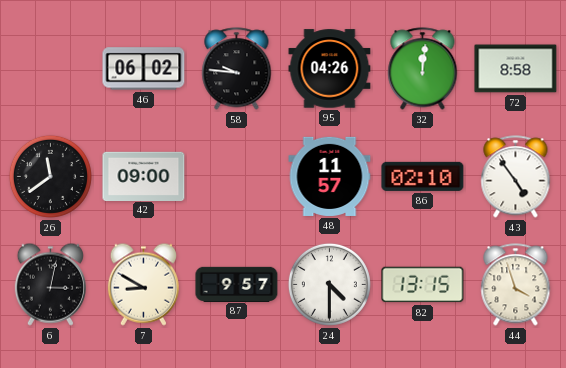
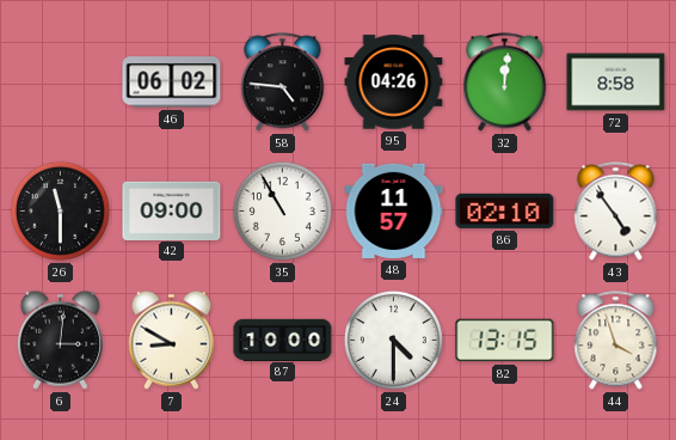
58: 9:46 -> 4:46
26: 11:39 -> 11:30
35: none -> 10:55
6: 3:02 -> 3:01
87: 9:57 -> 10:00
